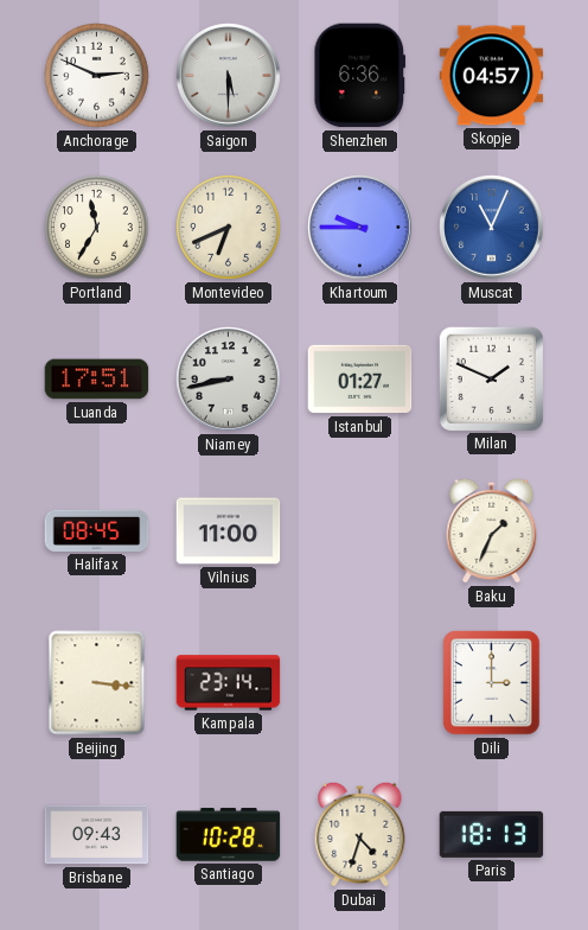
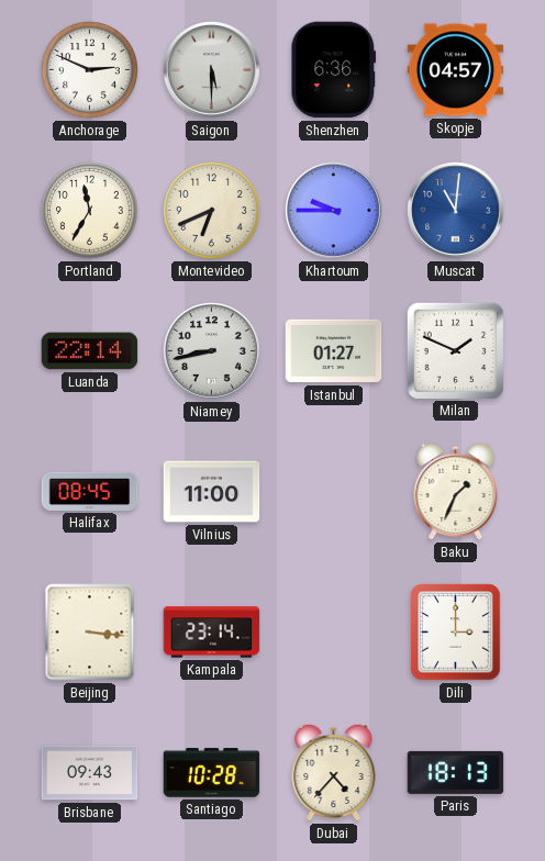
Muscat: 11:04 -> 11:01
Luanda: 17:51 -> 22:14
Dubai: 4:33 -> 4:37
